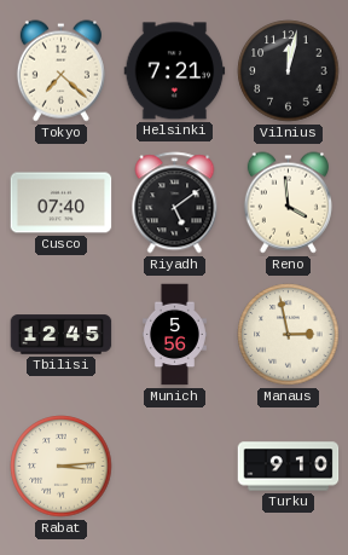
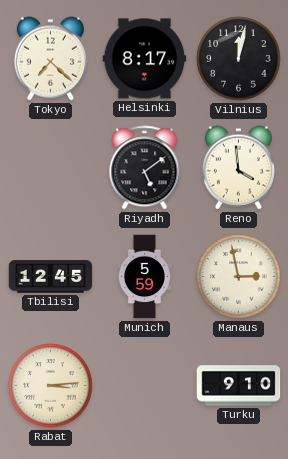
Helsinki: 7:21 -> 8:17
Cusco: 07:40 -> none
Munich: 5:56 -> 5:59
